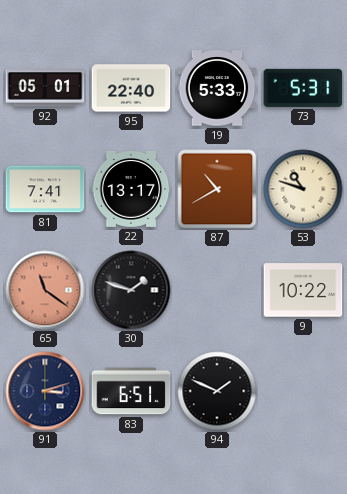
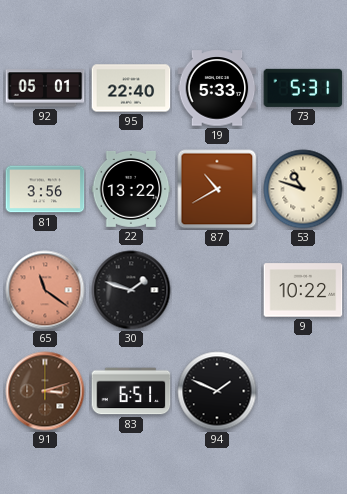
81: 7:41 -> 3:56
22: 13:17 -> 13:22
91 dial: navy -> brown
